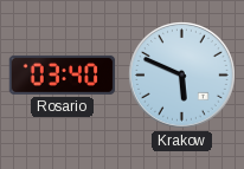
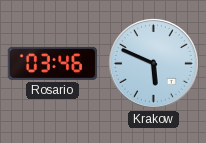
Rosario: 03:40 -> 03:46
